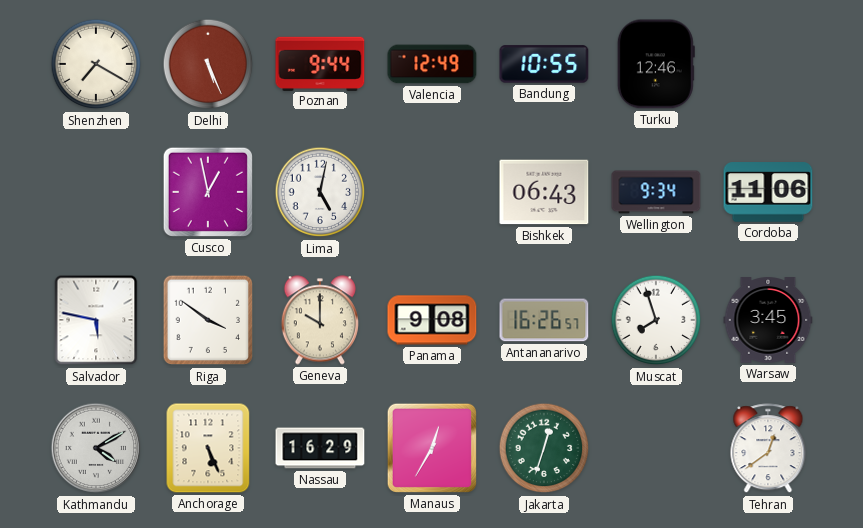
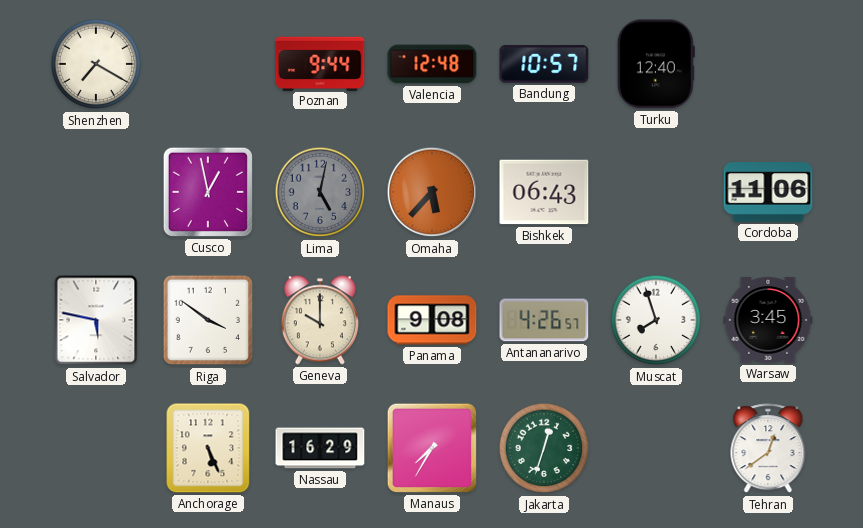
Delhi: 5:26 -> none
Valencia: 12:49 -> 12:48
Bandung: 10:55 -> 10:57
Turku: 12:46 -> 12:40
Lima dial: white -> grey
Omaha: none -> 5:37
Wellington: 9:34 -> none
Antananarivo: 16:26 -> 4:26
Kathmandu: 4:10 -> none
Manaus: 12:35 -> 7:35
